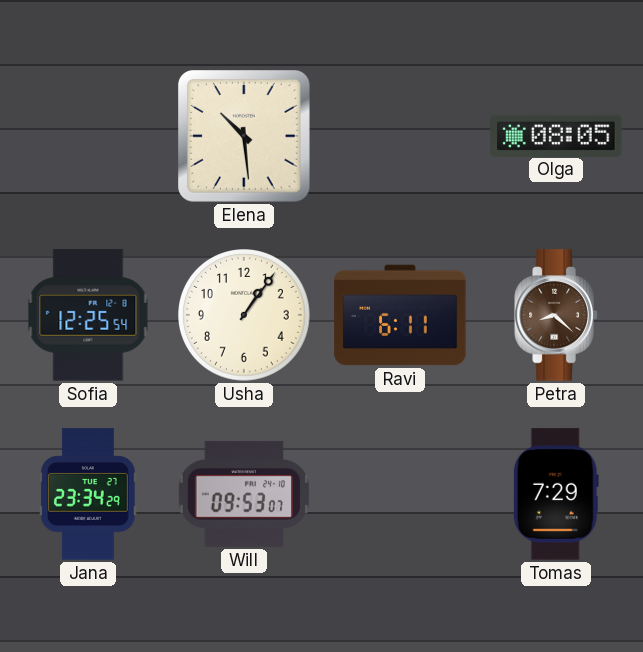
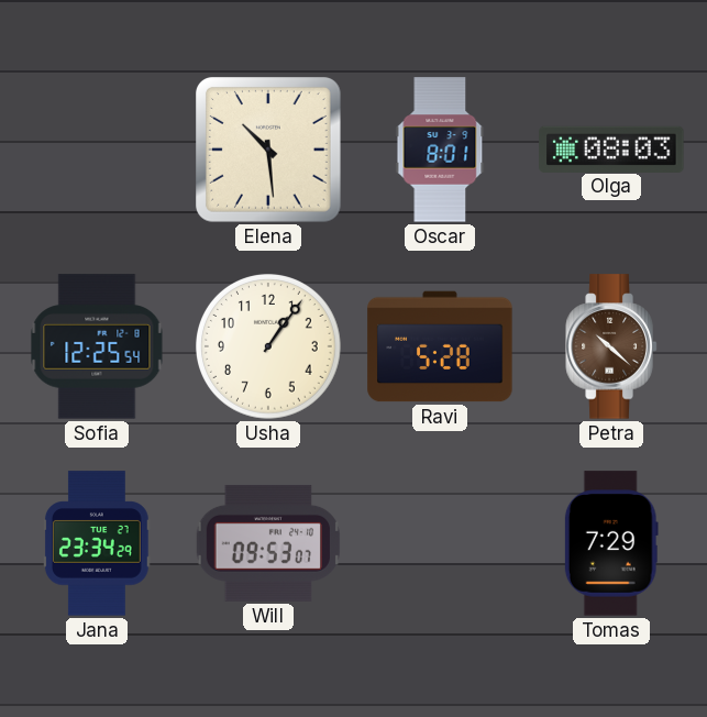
Oscar: none -> 8:01
Olga: 08:05 -> 08:03
Ravi: 6:11 -> 5:28
Petra: 8:22 -> 10:22
